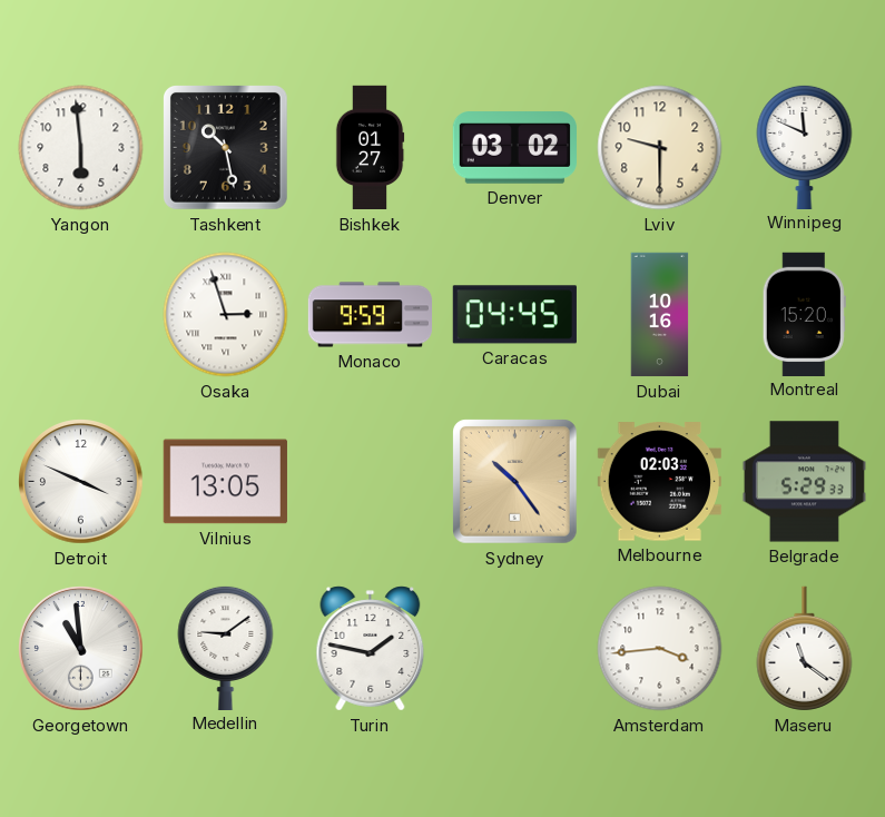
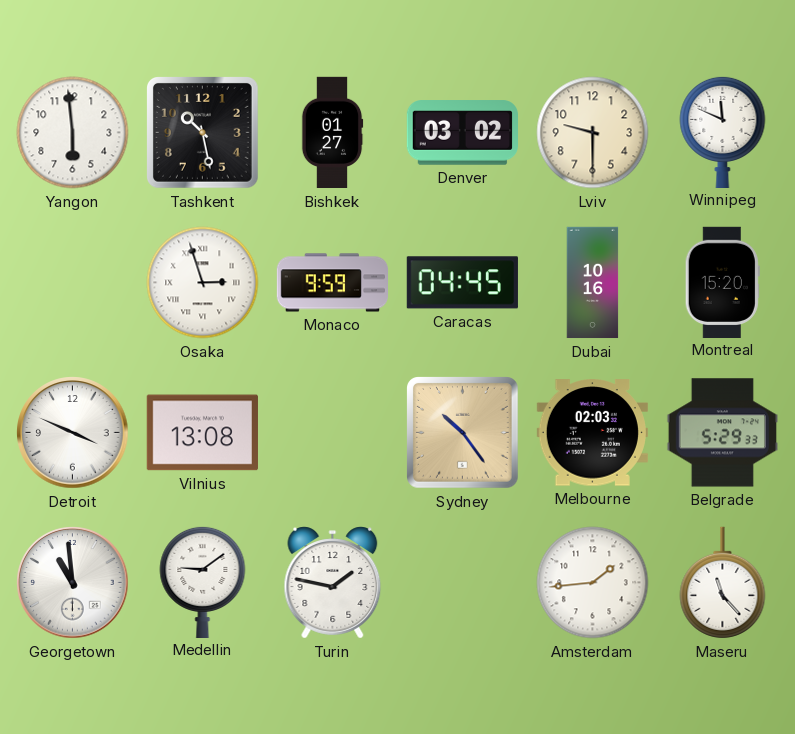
Vilnius: 13:05 -> 13:08
Amsterdam: 3:44 -> 1:44
Maseru: 11:21 -> 11:23
